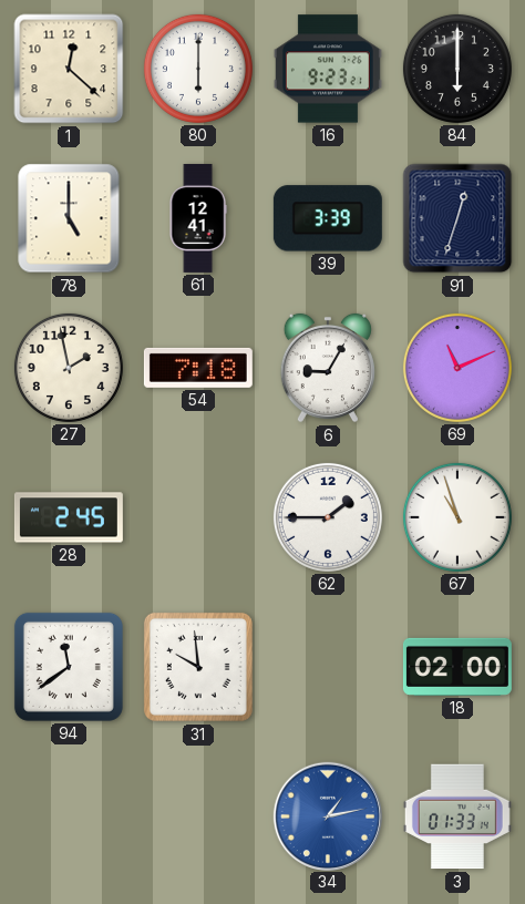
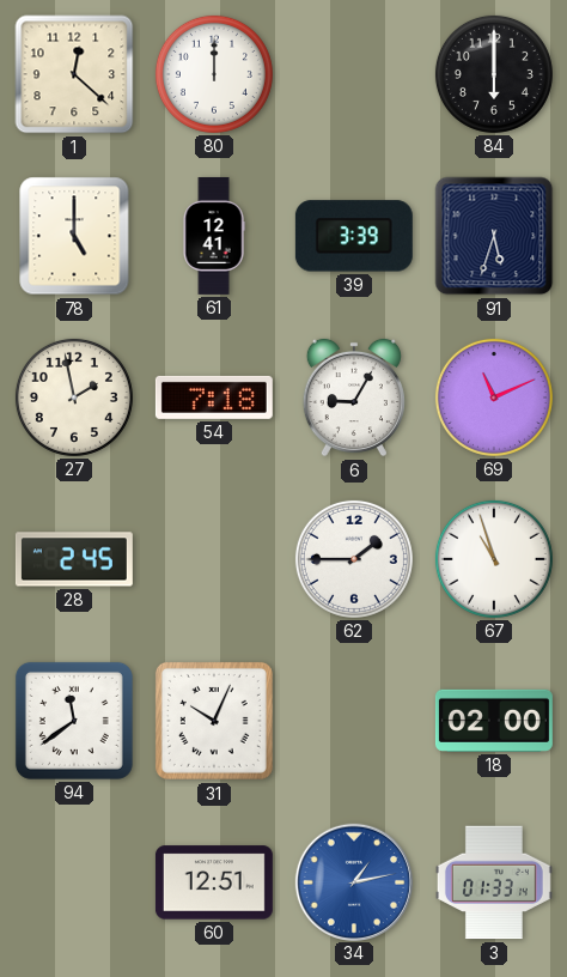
80: 6:00 -> 12:00
16: 9:23 -> none
91: 12:33 -> 5:33
31: 9:59 -> 10:04
60: none -> 12:51
